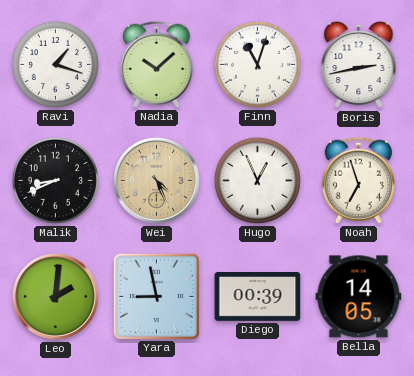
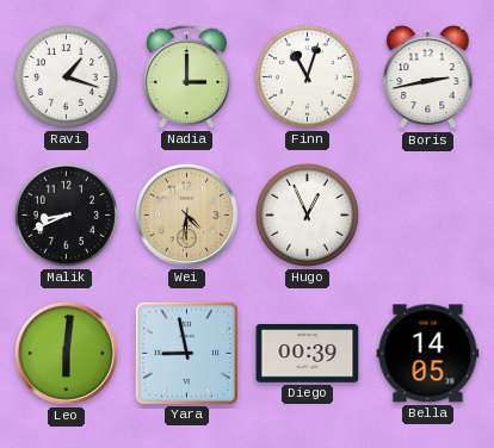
Nadia: 10:08 -> 3:00
Wei: 4:26 -> 4:31
Noah: 6:57 -> none
Leo: 2:01 -> 6:01
